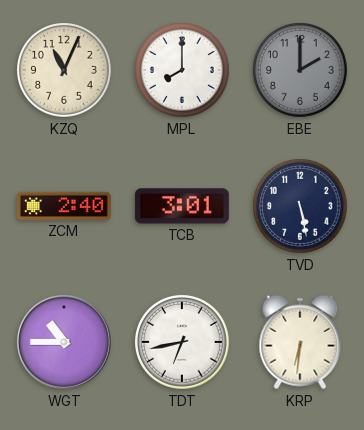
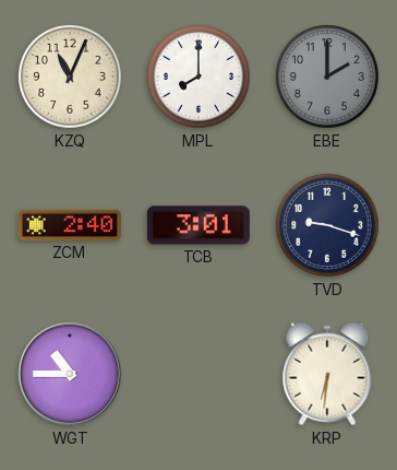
TVD: 5:28 -> 9:18
TDT: 6:43 -> none
